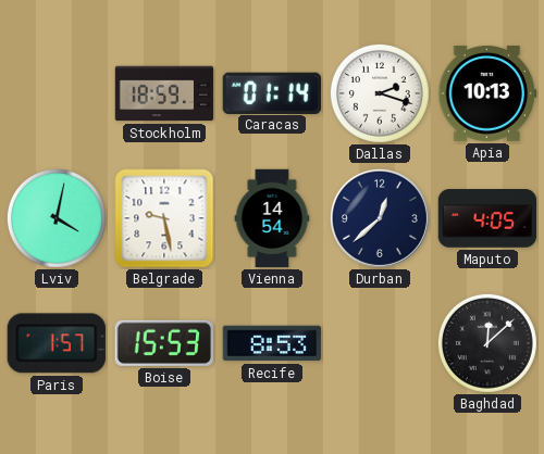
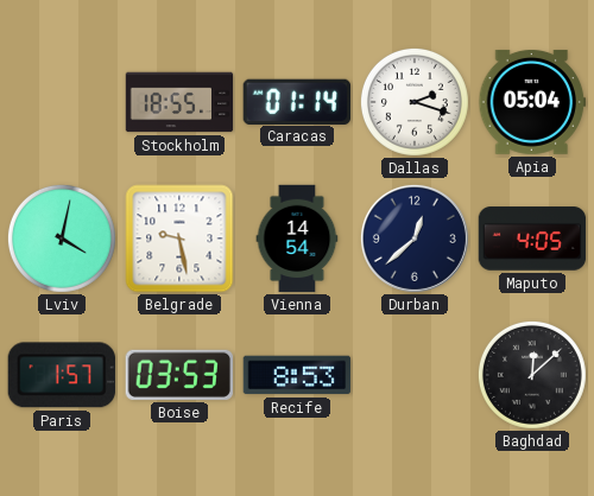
Stockholm: 18:59 -> 18:55
Apia: 10:13 -> 05:04
Boise: 15:53 -> 03:53
